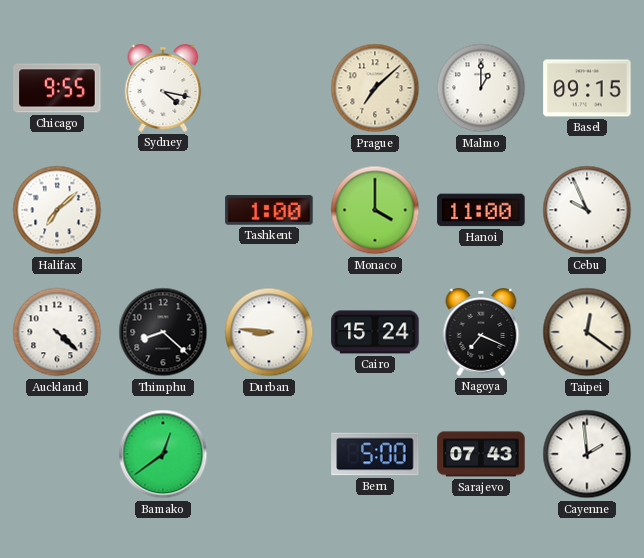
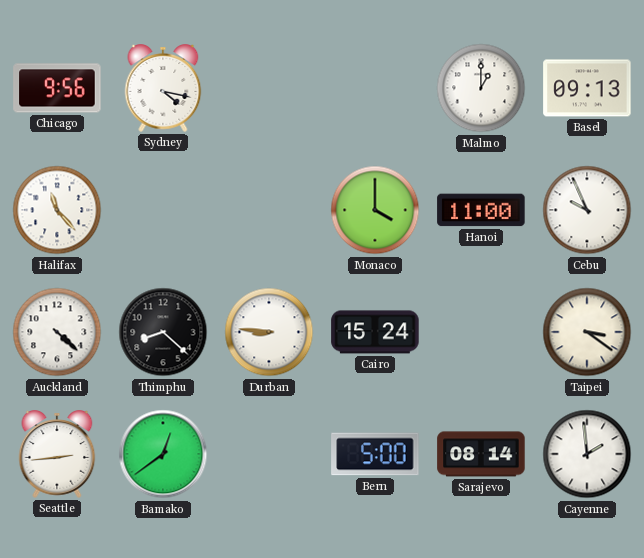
Chicago: 9:55 -> 9:56
Prague: 7:08 -> none
Basel: 09:15 -> 09:13
Halifax: 7:08 -> 11:23
Tashkent: 1:00 -> none
Nagoya: 7:19 -> none
Taipei: 12:21 -> 3:21
Seattle: none -> 2:44
Sarajevo: 07:43 -> 08:14
